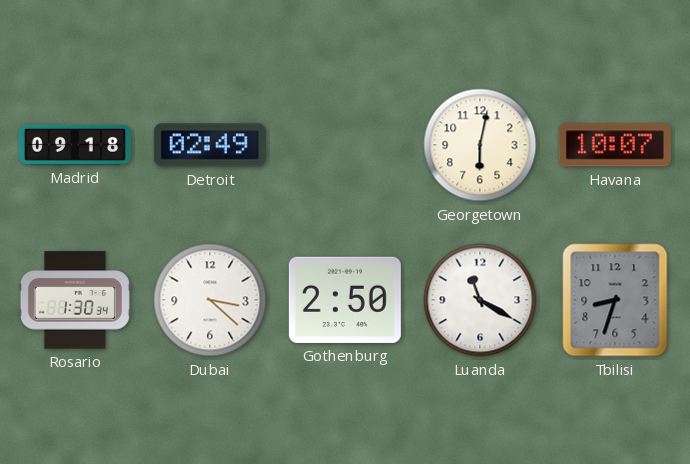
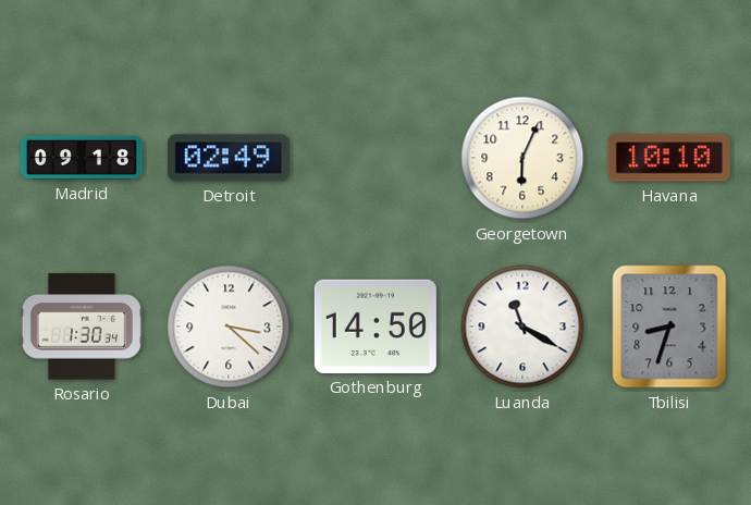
Georgetown: 6:02 -> 6:04
Havana: 10:07 -> 10:10
Gothenburg: 2:50 -> 14:50
